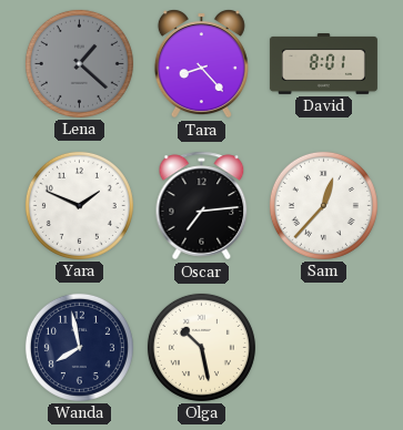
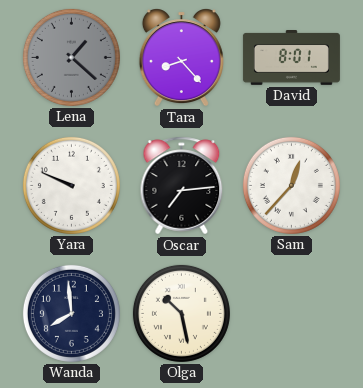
Yara: 1:49 -> 9:49
Wanda: 7:58 -> 7:59
